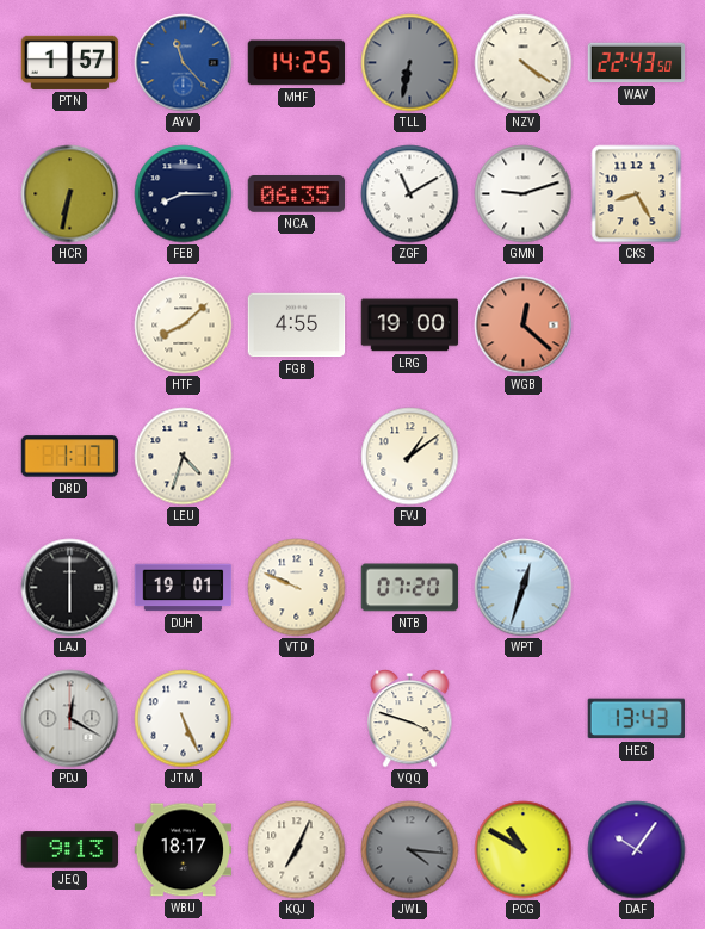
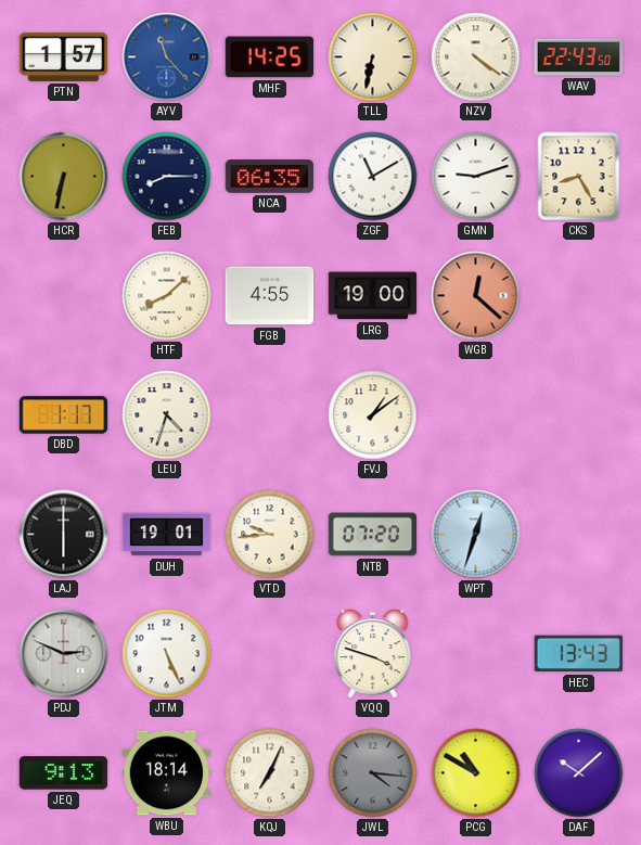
TLL dial: grey -> cream
VTD: 9:49 -> 9:44
PDJ: 12:20 -> 2:49
WBU: 18:17 -> 18:14
DAF: 10:06 -> 10:08
